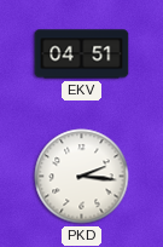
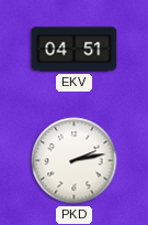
PKD: 2:16 -> 2:13
